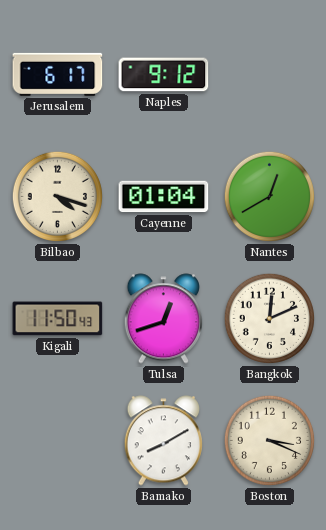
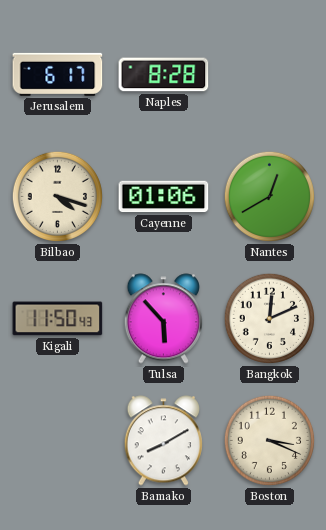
Naples: 9:12 -> 8:28
Cayenne: 01:04 -> 01:06
Tulsa: 12:42 -> 5:53
